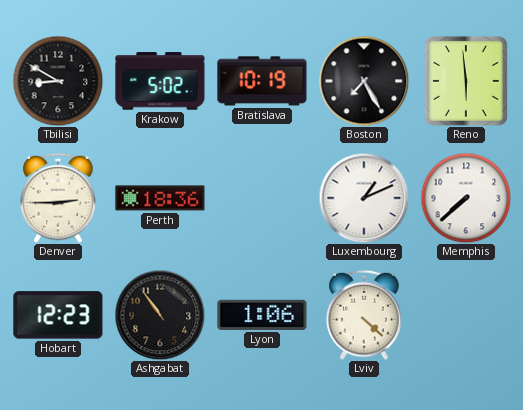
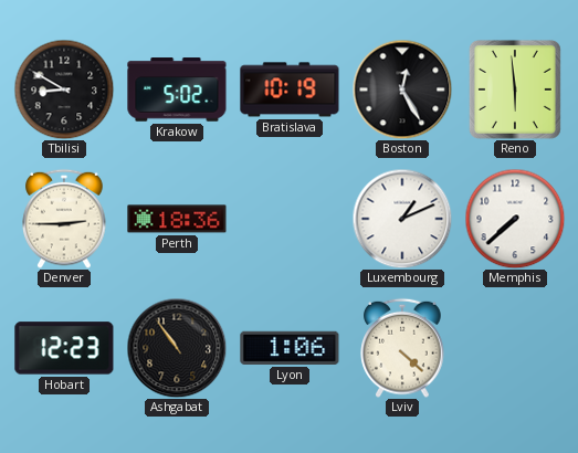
Boston: 7:25 -> 12:25
